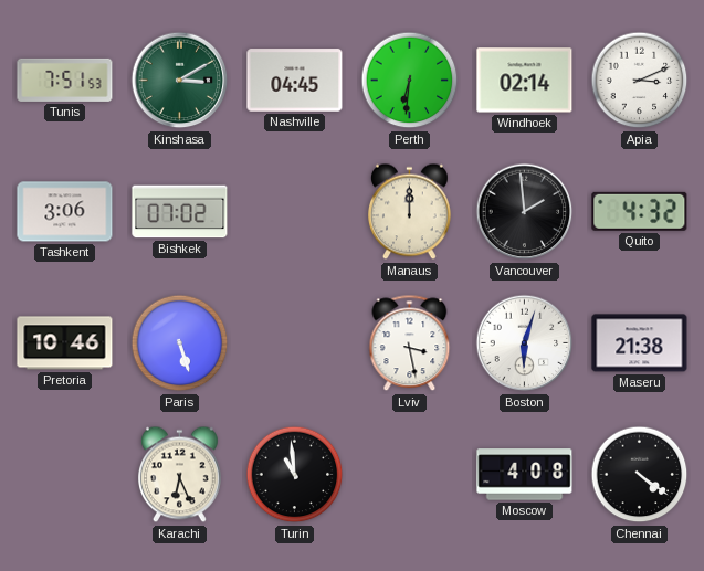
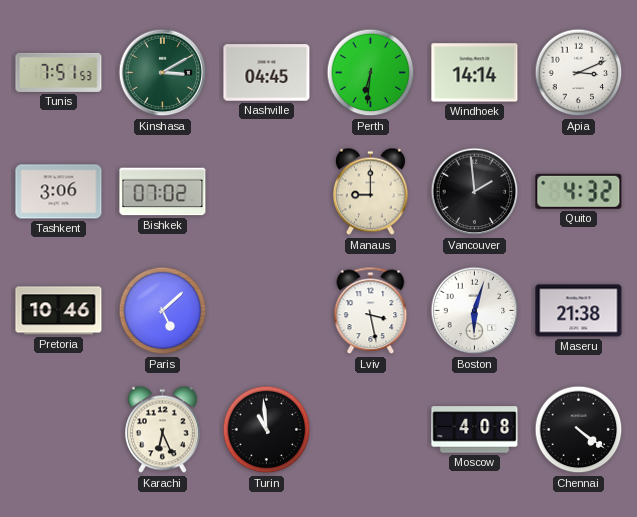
Windhoek: 02:14 -> 14:14
Manaus: 12:00 -> 9:00
Paris: 5:27 -> 5:08
